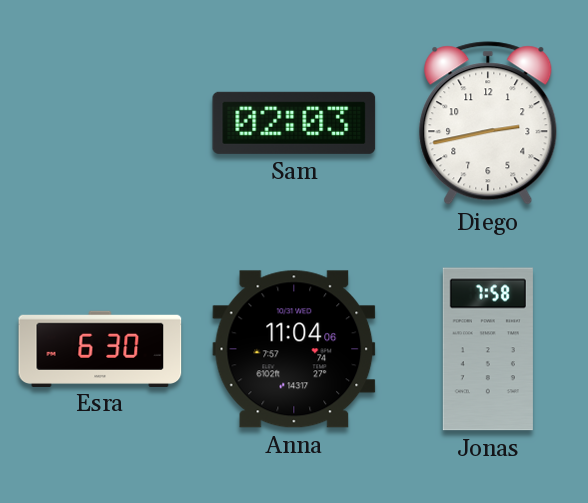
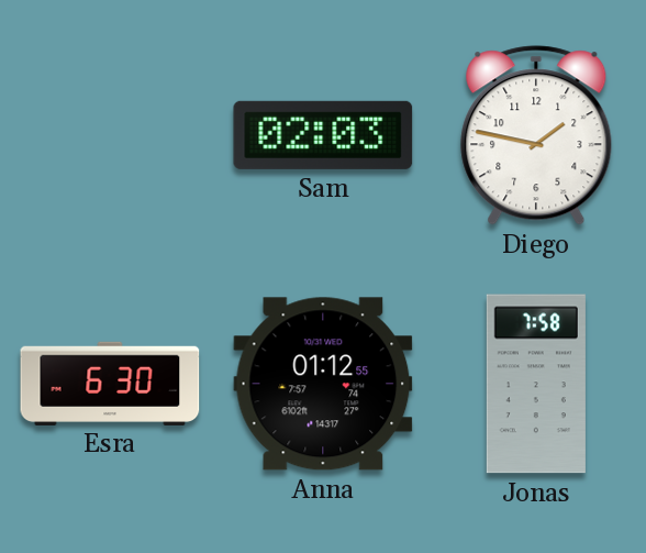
Diego: 2:43 -> 1:47
Anna: 11:04 -> 01:12
